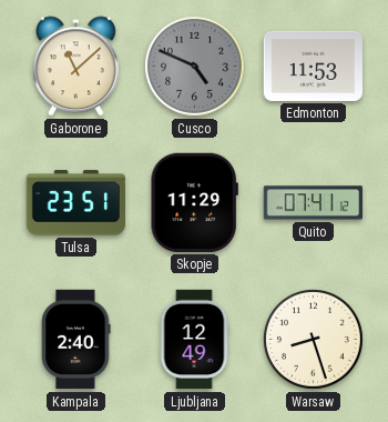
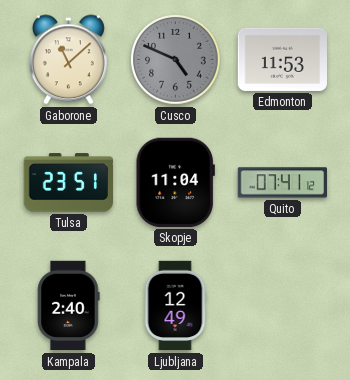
Skopje: 11:29 -> 11:04
Warsaw: 8:27 -> none
